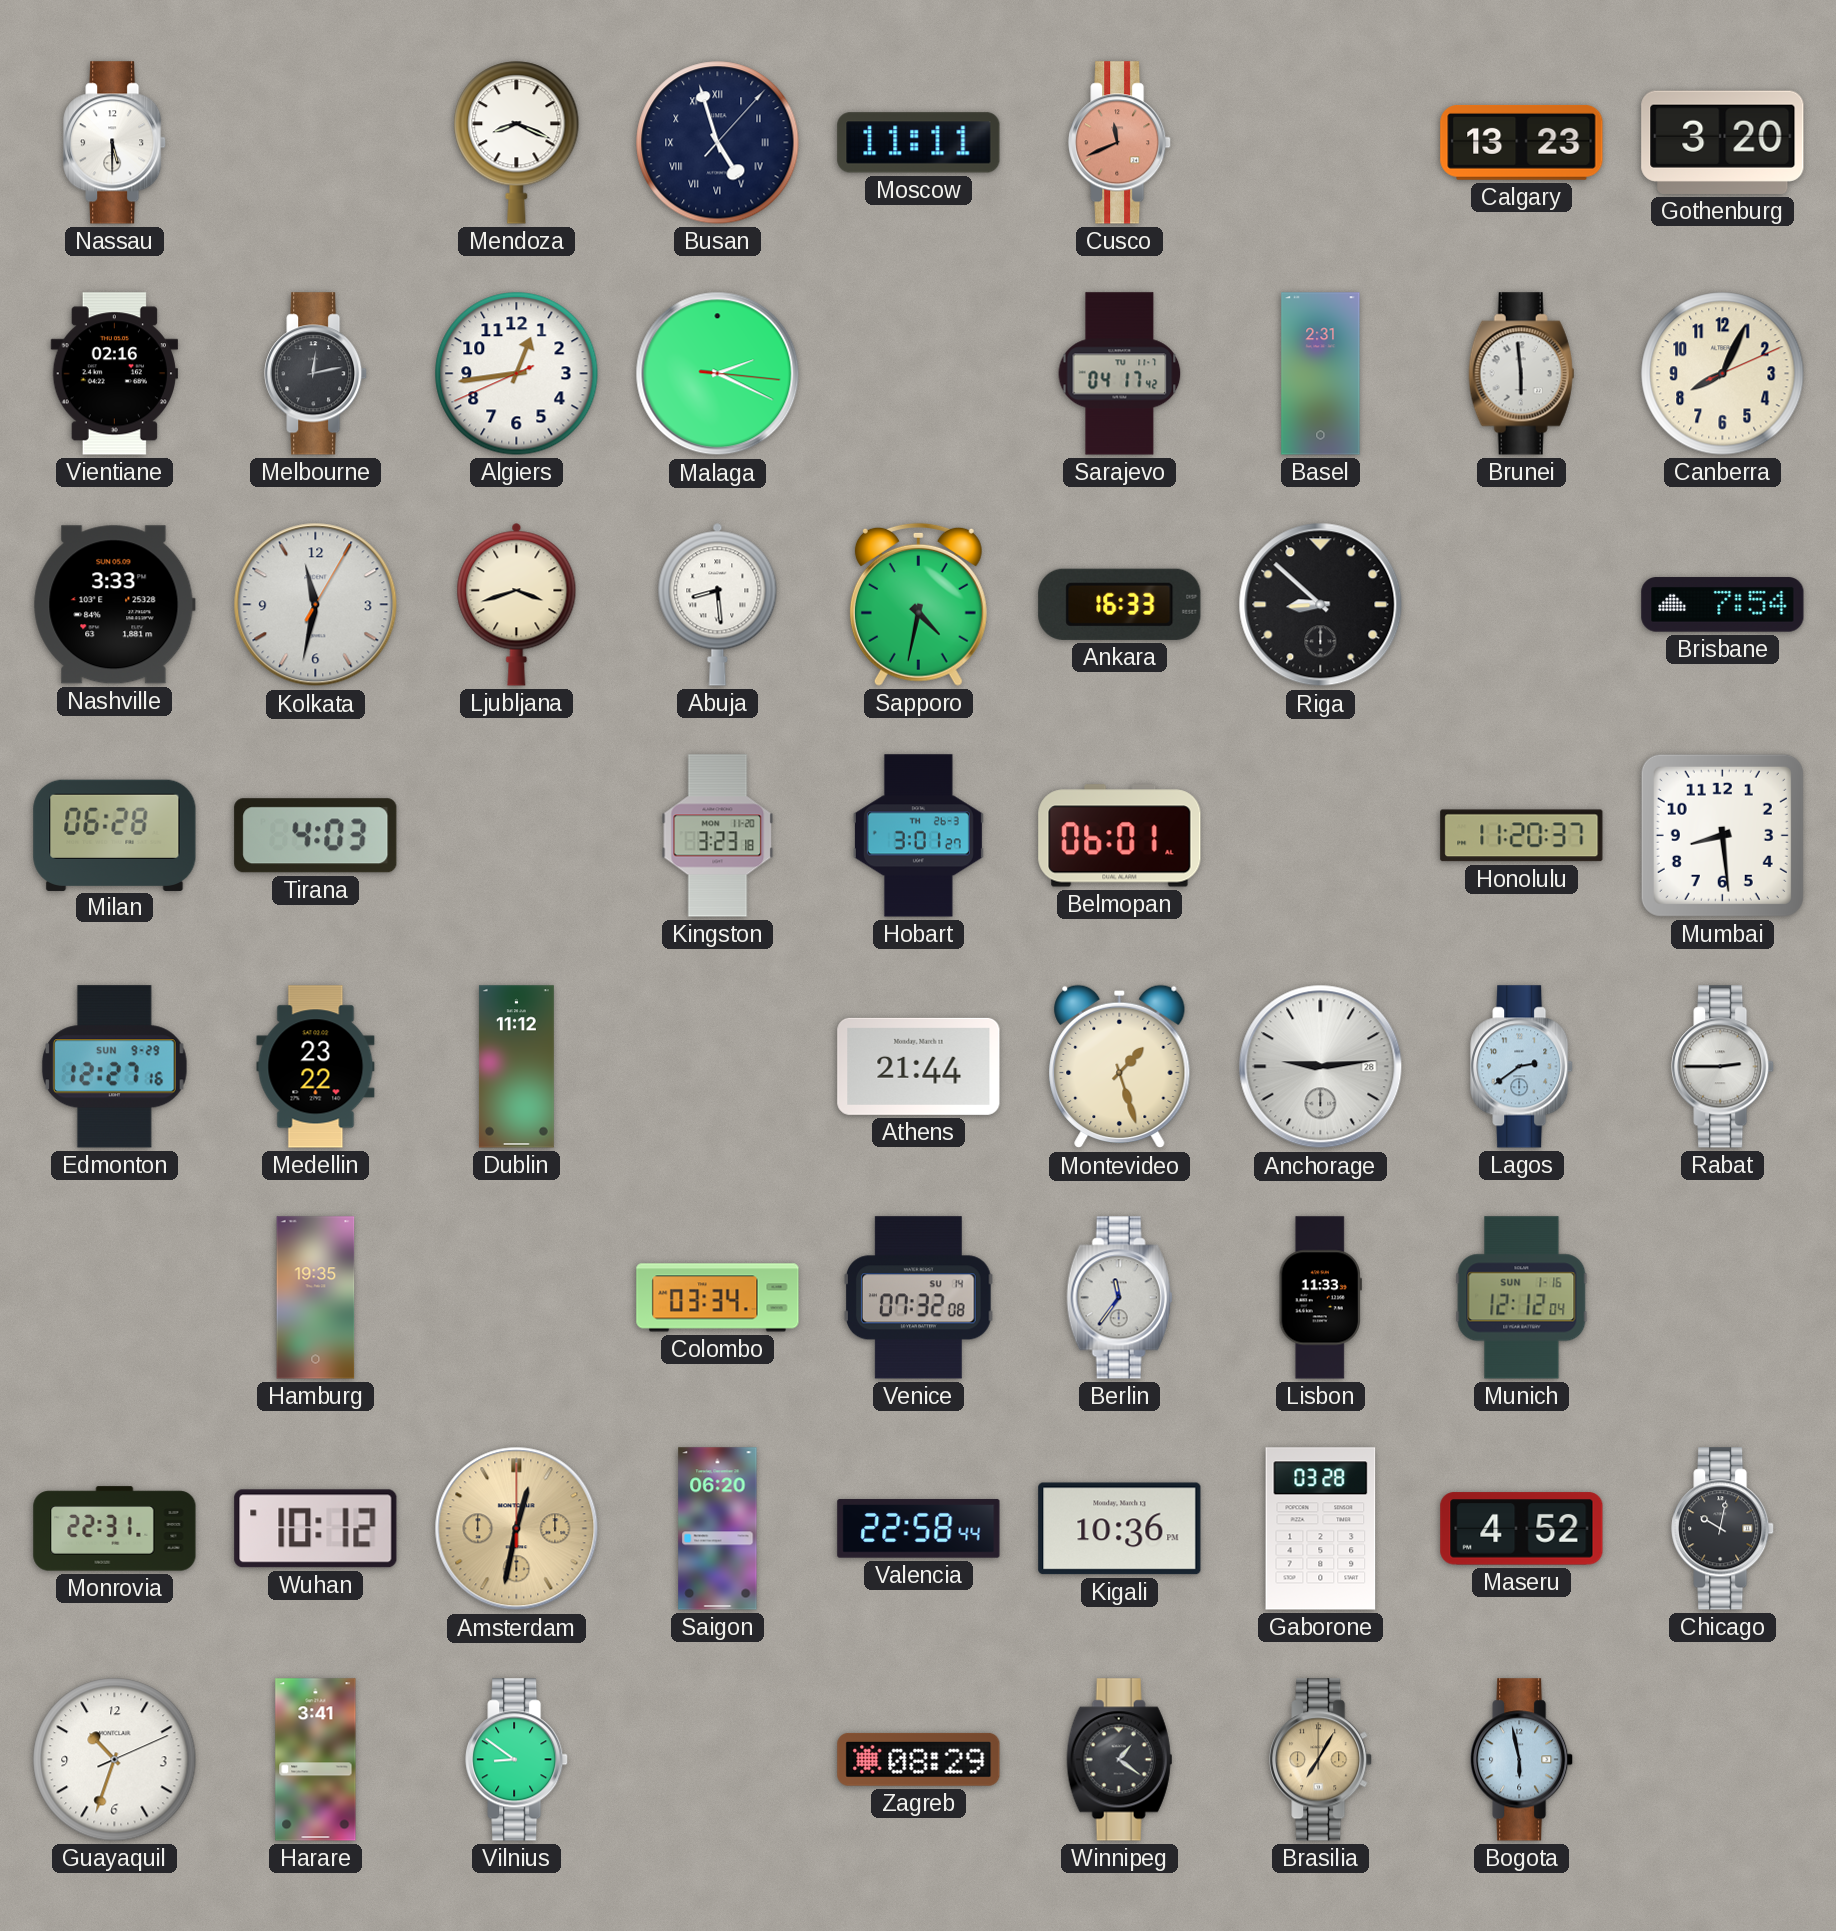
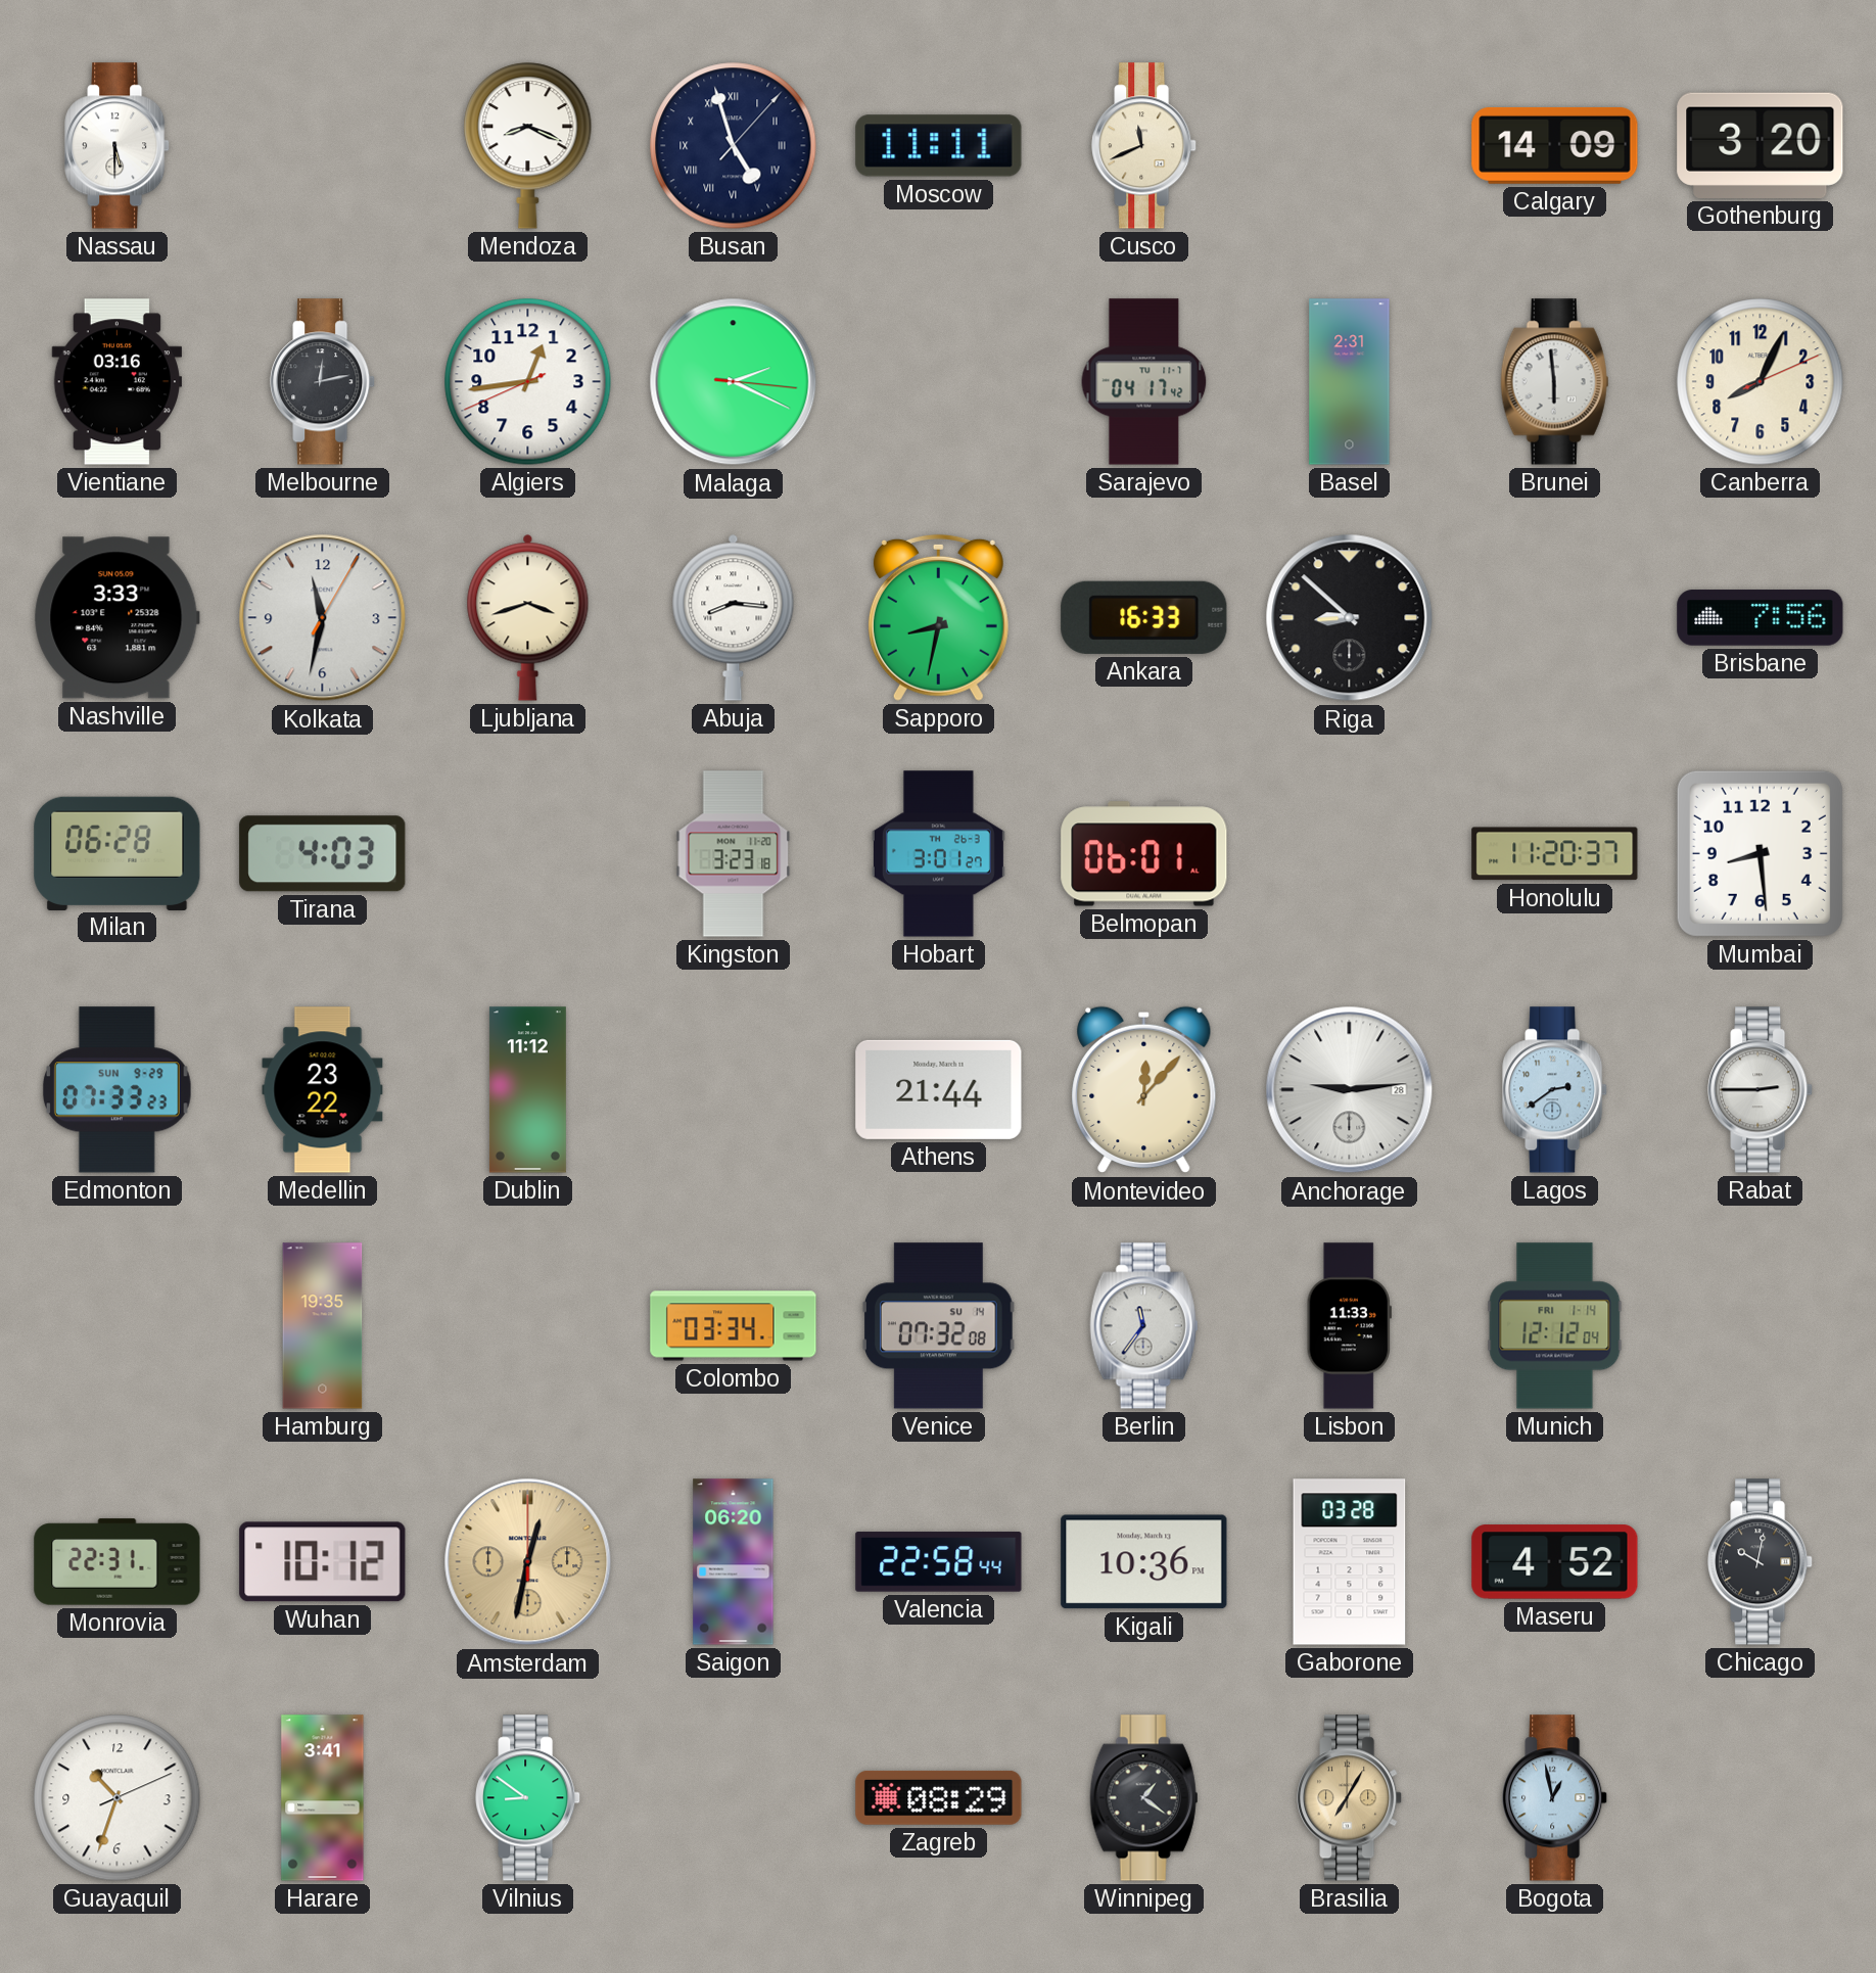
Cusco dial: salmon -> cream
Calgary: 13:23 -> 14:09
Vientiane: 02:16 -> 03:16
Abuja: 8:29 -> 8:16
Sapporo: 4:32 -> 8:32
Brisbane: 7:54 -> 7:56
Edmonton: 12:27 -> 07:33
Montevideo: 1:27 -> 12:07
Munich date: SUN 1-16 -> FRI 1-14
Bogota: 5:58 -> 12:58
